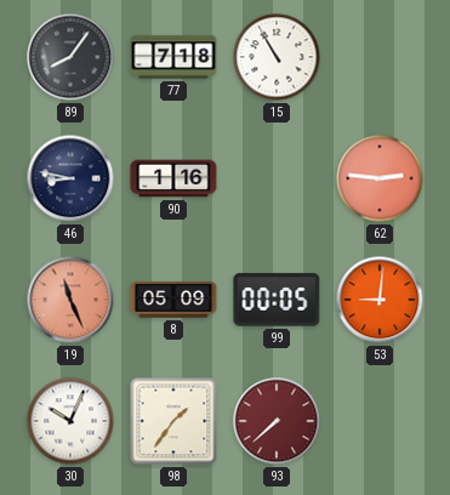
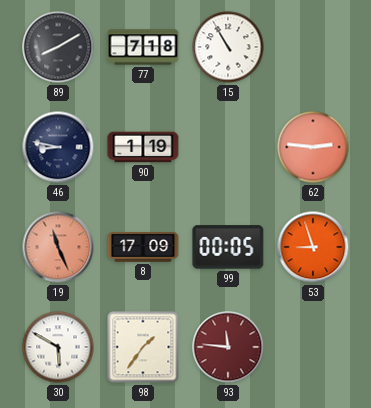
89: 8:06 -> 8:10
90: 1:16 -> 1:19
8: 05:09 -> 17:09
53: 9:01 -> 8:57
30: 10:04 -> 5:50
93: 7:38 -> 11:46
